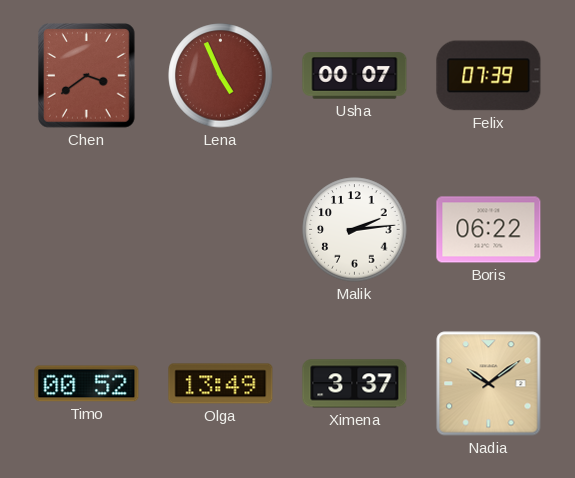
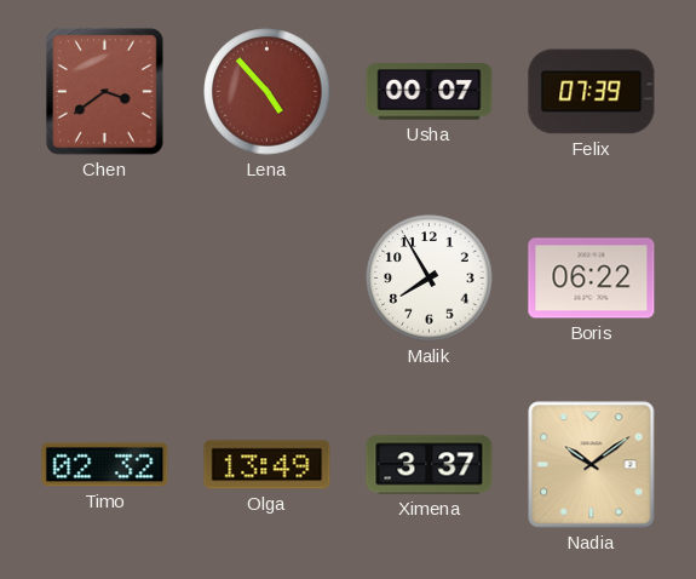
Lena: 4:56 -> 4:53
Malik: 2:14 -> 7:55
Timo: 00:52 -> 02:32
